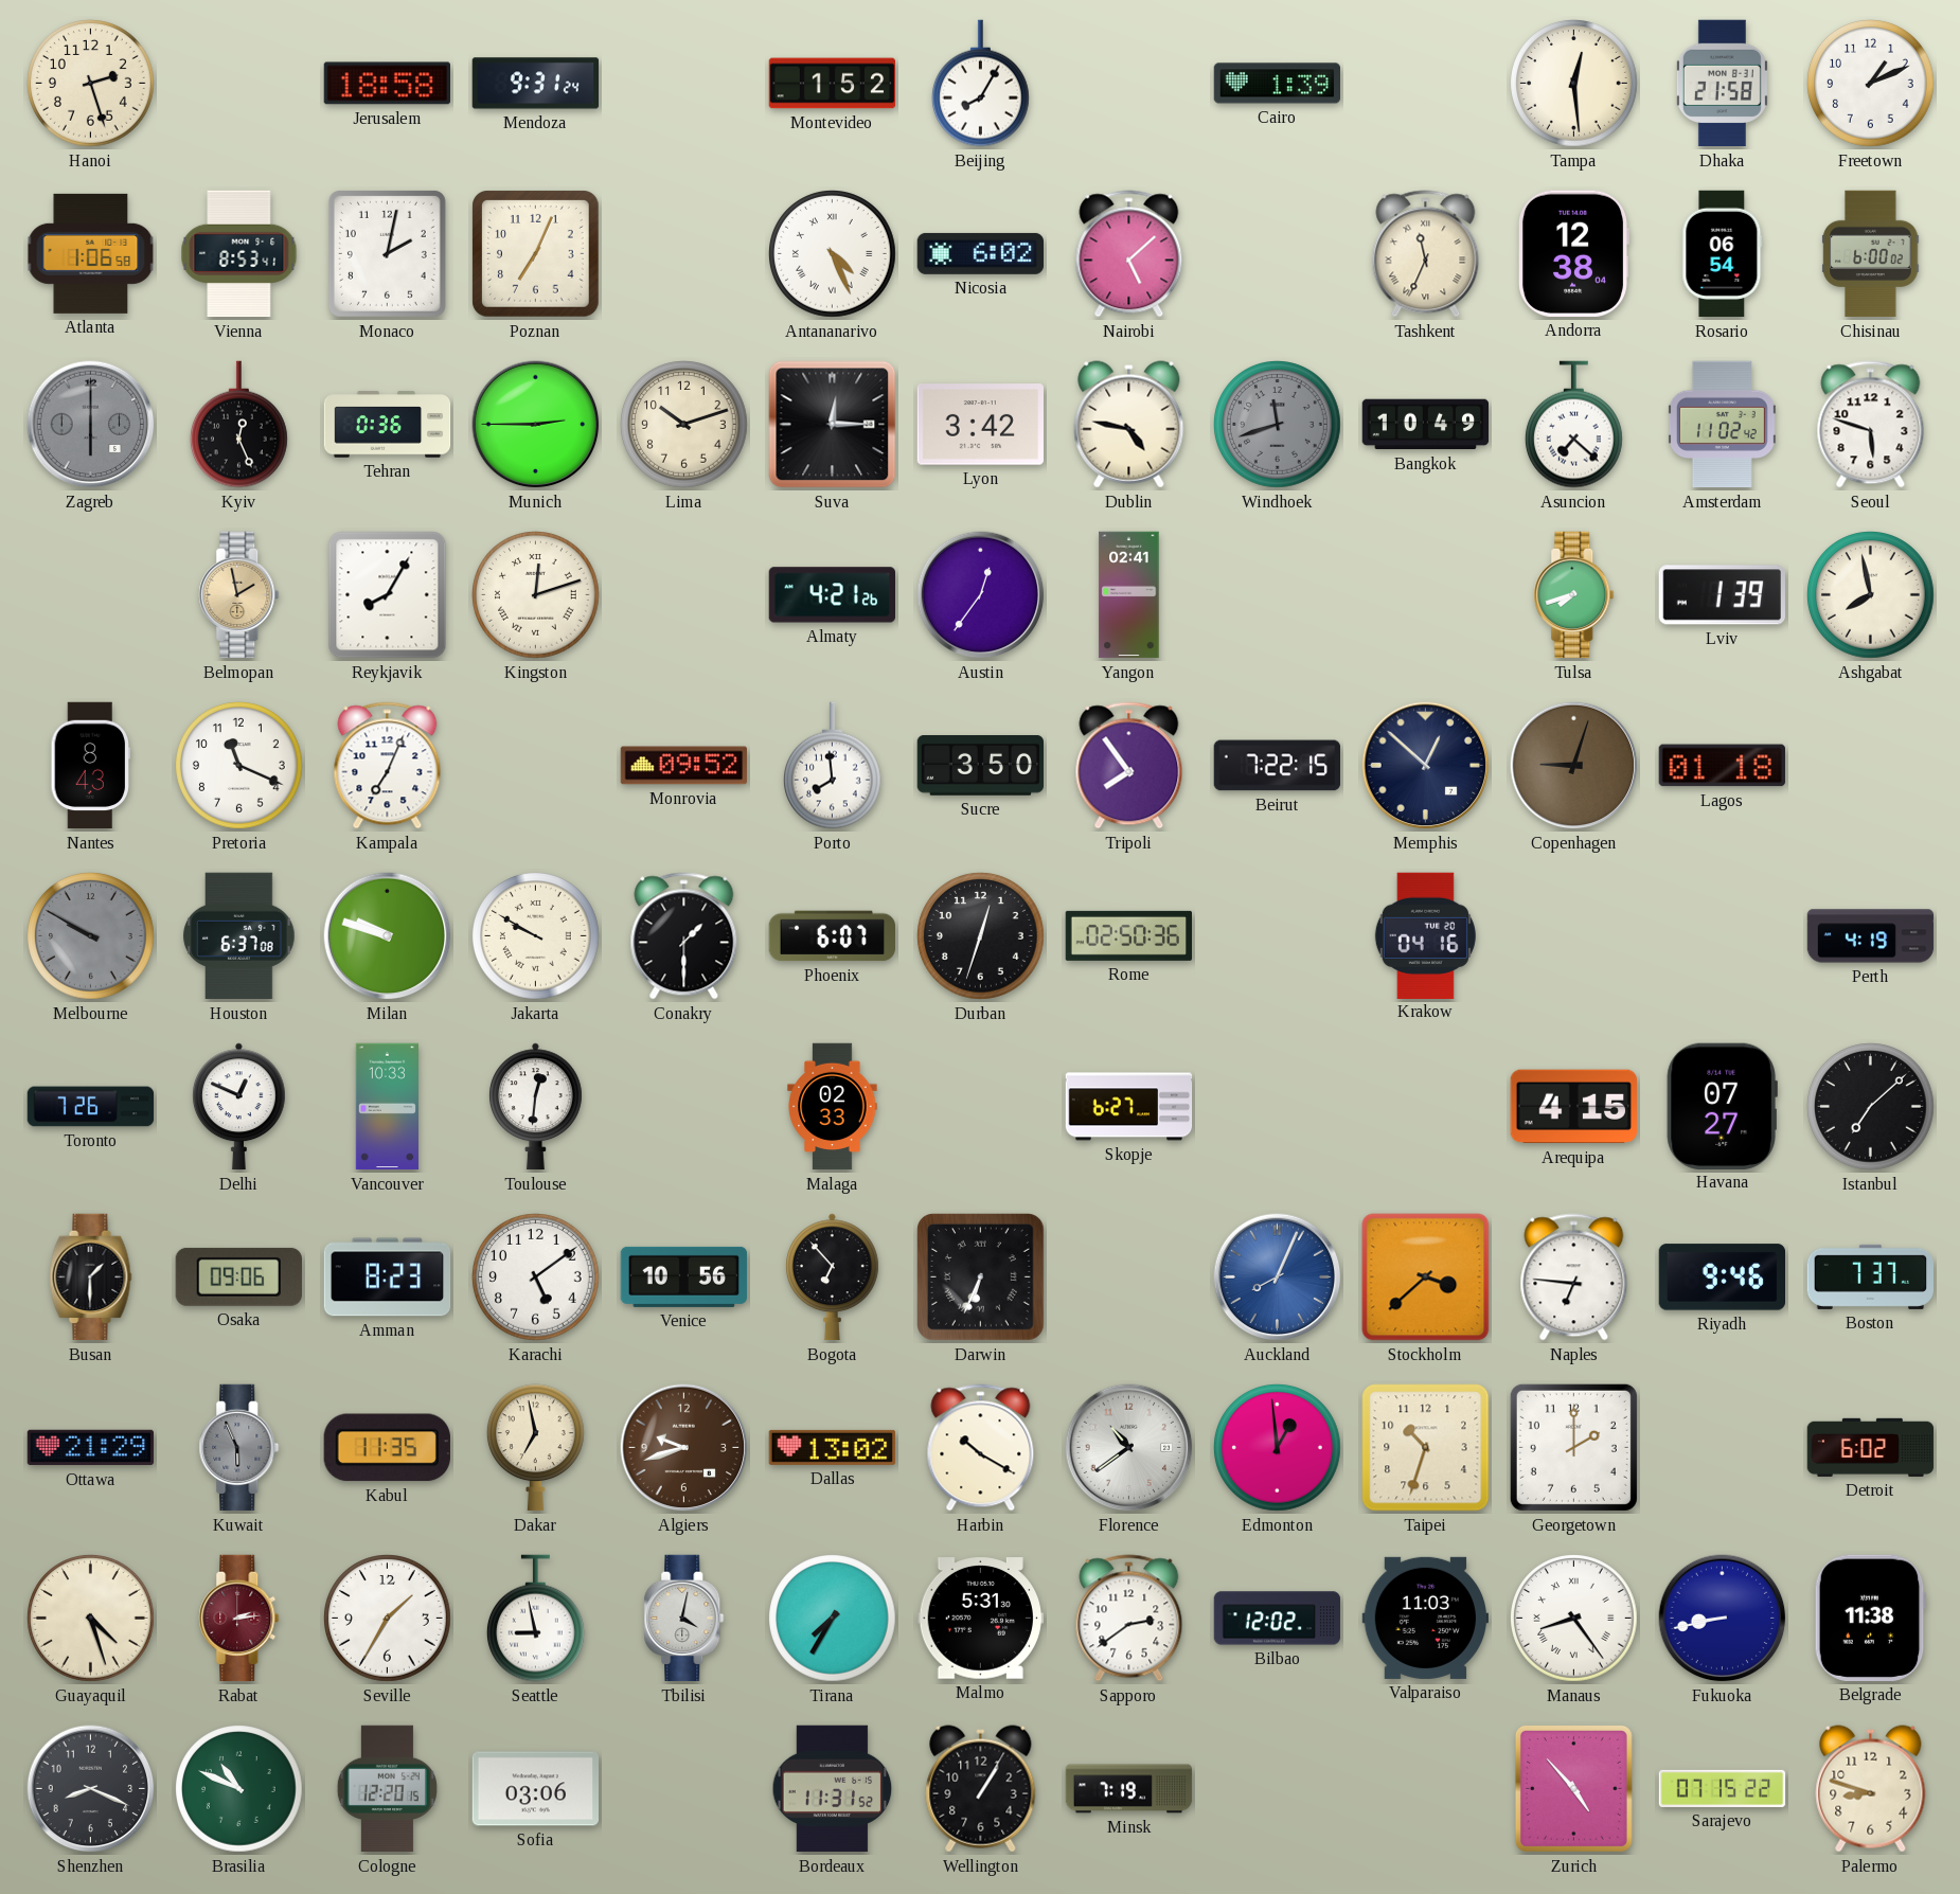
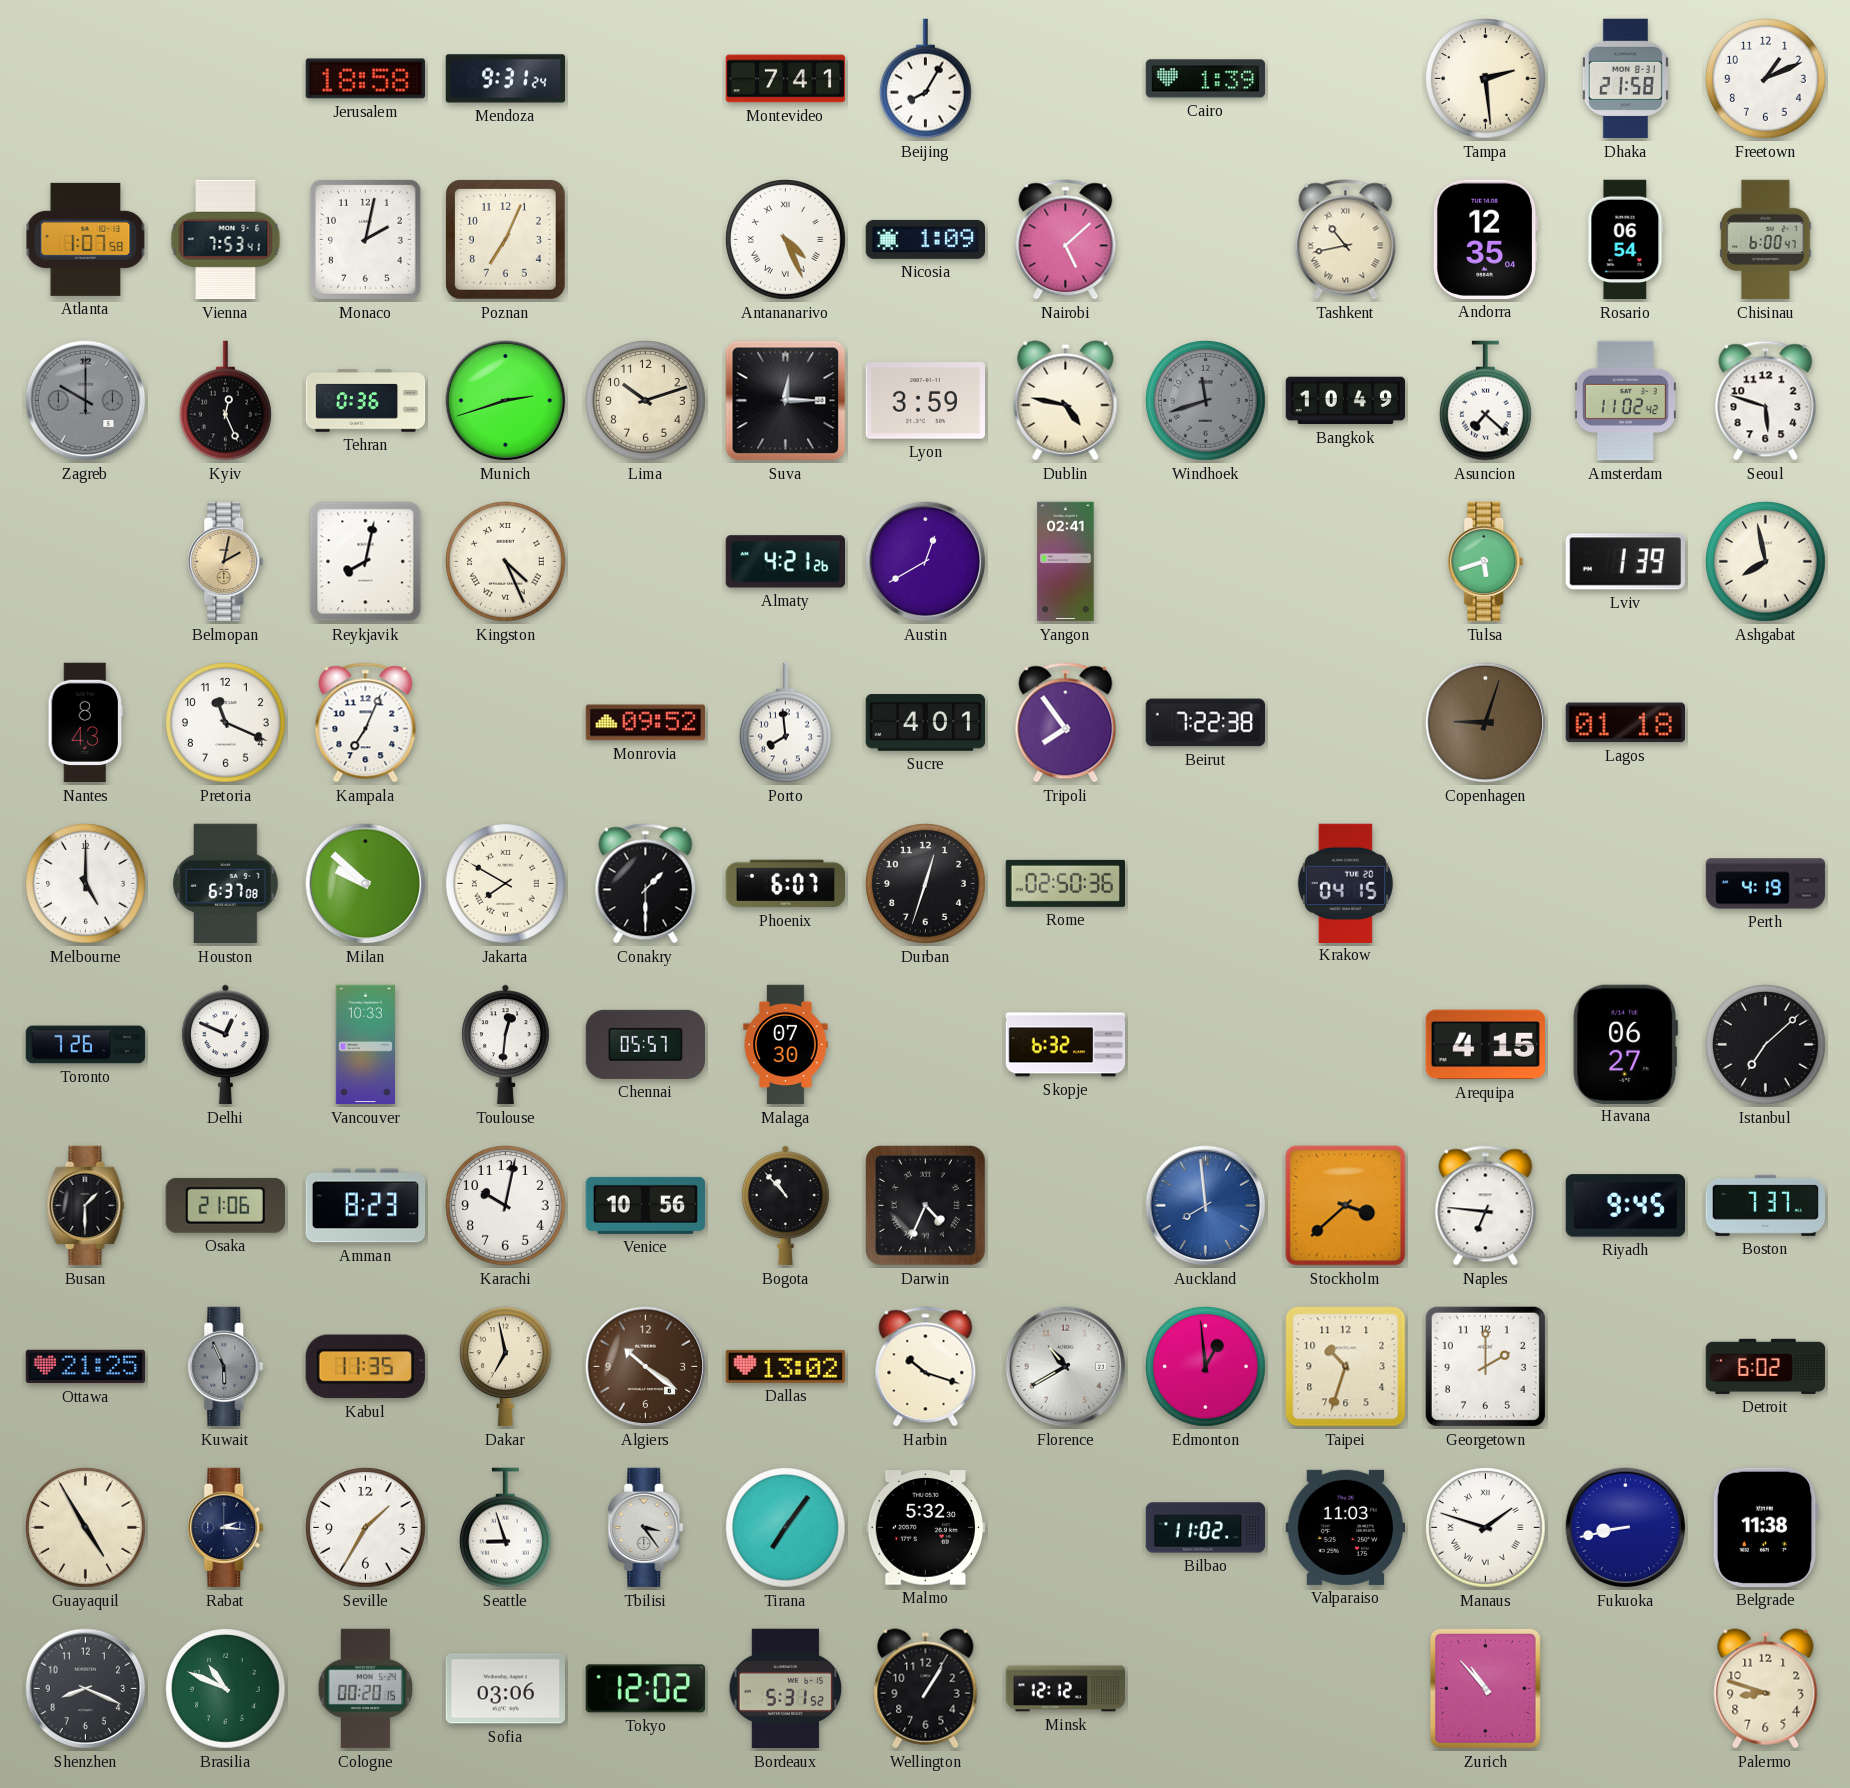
Hanoi: 2:27 -> none
Montevideo: 1:52 -> 7:41
Tampa: 12:29 -> 2:29
Atlanta: 1:06 -> 1:07
Vienna: 8:53 -> 7:53
Nicosia: 6:02 -> 1:09
Tashkent: 11:34 -> 10:43
Andorra: 12:38 -> 12:35
Chisinau: 6:00:02 -> 6:00:47
Zagreb: 6:00 -> 10:00
Munich: 2:45 -> 2:42
Lyon: 3:42 -> 3:59
Belmopan: 1:58 -> 2:02
Reykjavik: 8:05 -> 8:02
Kingston: 12:12 -> 4:26
Austin: 12:36 -> 12:40
Tulsa: 7:42 -> 5:42
Sucre: 3:50 -> 4:01
Beirut: 7:22:15 -> 7:22:38
Memphis: 12:52 -> none
Melbourne: 9:50 -> 5:00
Melbourne dial: grey -> white
Milan: 9:48 -> 9:52
Jakarta: 9:50 -> 7:50
Krakow: 04:16 -> 04:15
Chennai: none -> 05:57
Malaga: 02:33 -> 07:30
Skopje: 6:27 -> 6:32
Havana: 07:27 -> 06:27
Osaka: 09:06 -> 21:06
Karachi: 5:09 -> 10:02
Bogota: 6:53 -> 10:53
Darwin: 6:34 -> 4:34
Auckland: 8:04 -> 7:59
Riyadh: 9:46 -> 9:45
Ottawa: 21:29 -> 21:25
Algiers: 9:42 -> 10:21
Harbin: 10:20 -> 10:18
Florence: 10:39 -> 10:40
Guayaquil: 4:27 -> 4:55
Rabat: 2:14 -> 2:16
Rabat dial: burgundy -> navy
Seattle: 8:58 -> 8:57
Tbilisi: 4:02 -> 3:24
Tirana: 7:35 -> 7:06
Malmo: 5:31 -> 5:32
Sapporo: 2:39 -> none
Bilbao: 12:02 -> 11:02
Manaus: 8:24 -> 1:48
Cologne: 12:20 -> 00:20
Tokyo: none -> 12:02
Bordeaux: 11:31 -> 5:31
Minsk: 7:19 -> 12:12
Zurich: 4:53 -> 10:53
Sarajevo: 07:15 -> none
